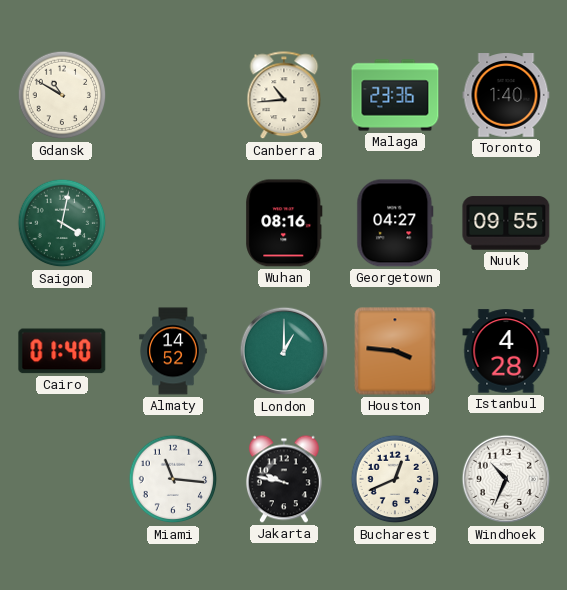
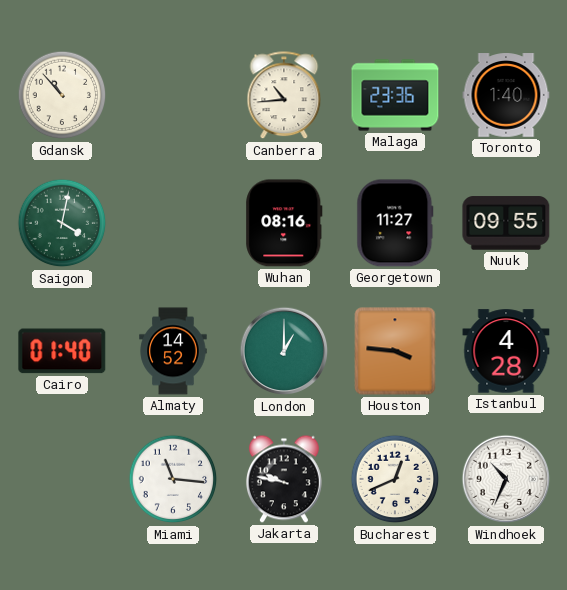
Gdansk: 10:50 -> 10:53
Georgetown: 04:27 -> 11:27
